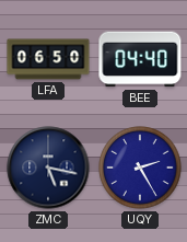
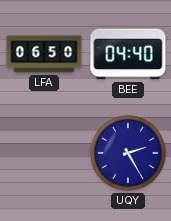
ZMC: 5:17 -> none
